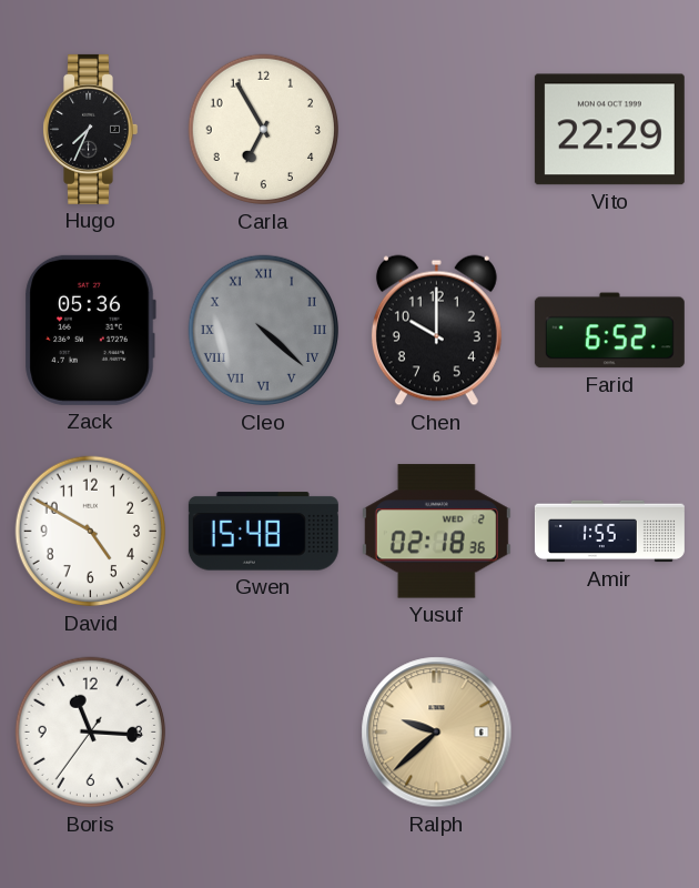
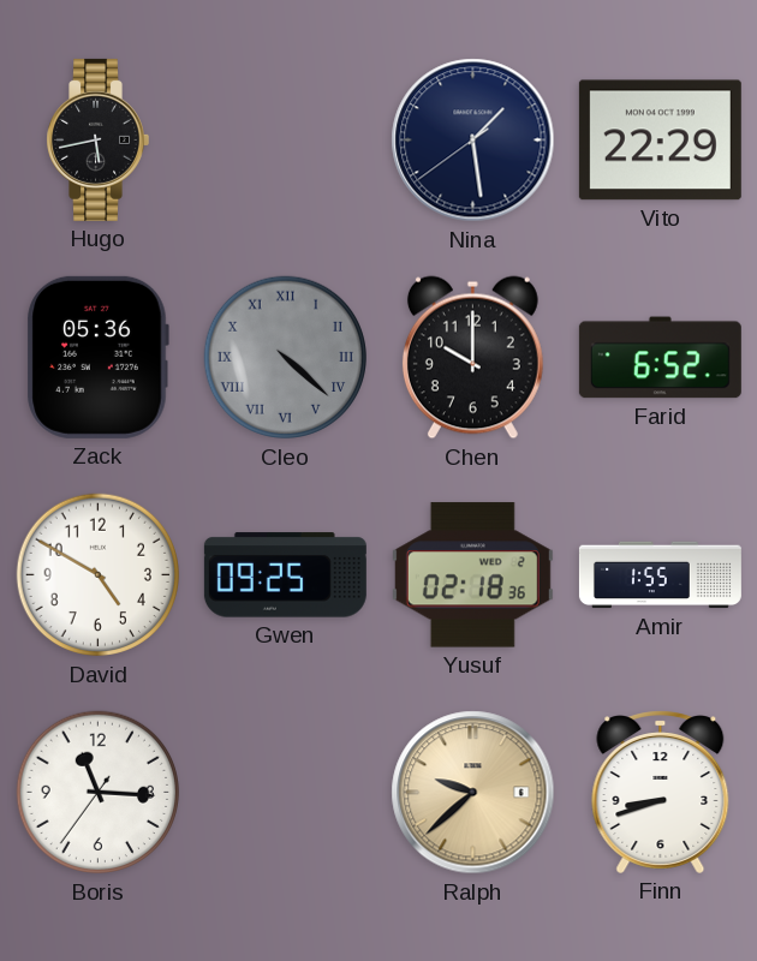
Hugo: 7:34 -> 5:43
Carla: 6:55 -> none
Nina: none -> 1:28
Gwen: 15:48 -> 09:25
Finn: none -> 8:42
